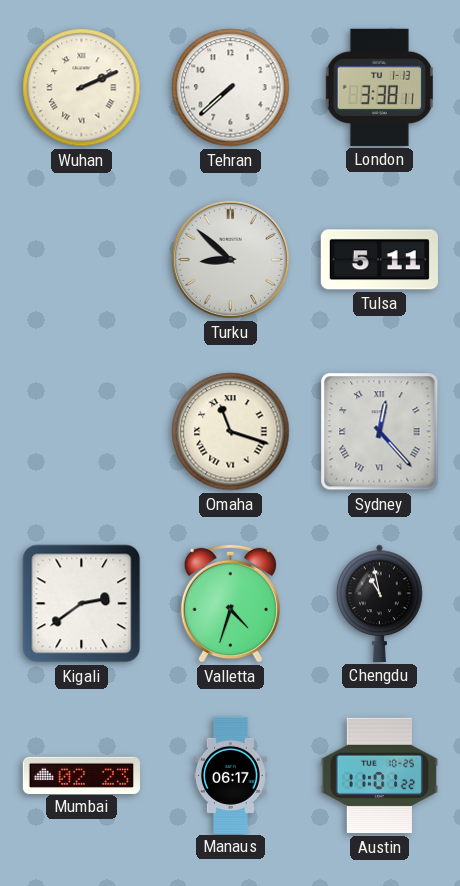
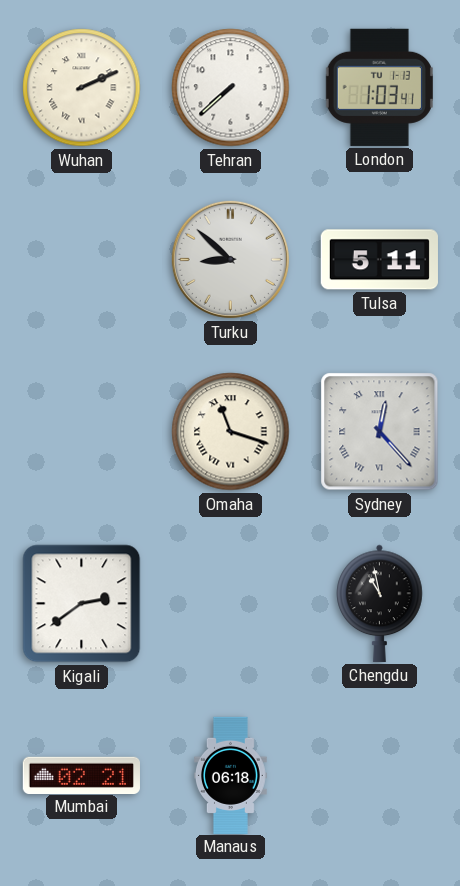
London: 3:38 -> 1:03
Valletta: 4:33 -> none
Mumbai: 02:23 -> 02:21
Manaus: 06:17 -> 06:18
Austin: 11:01 -> none
